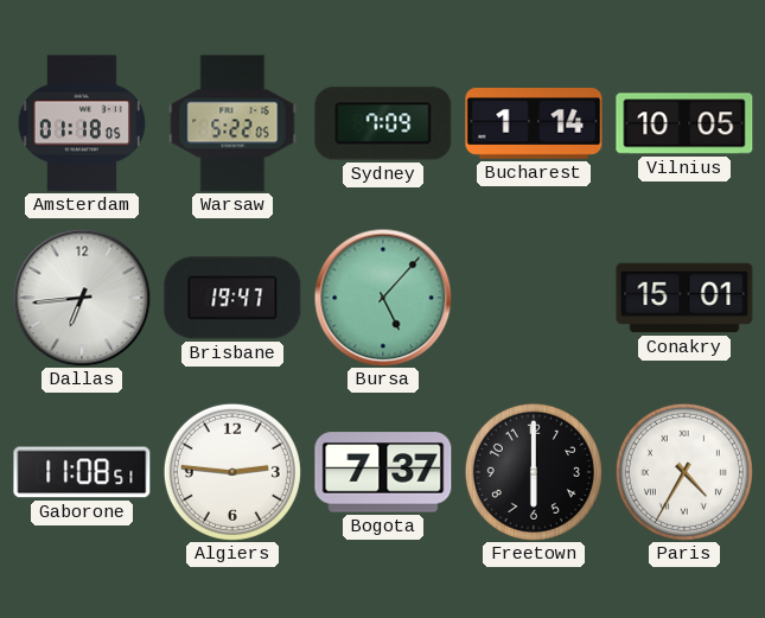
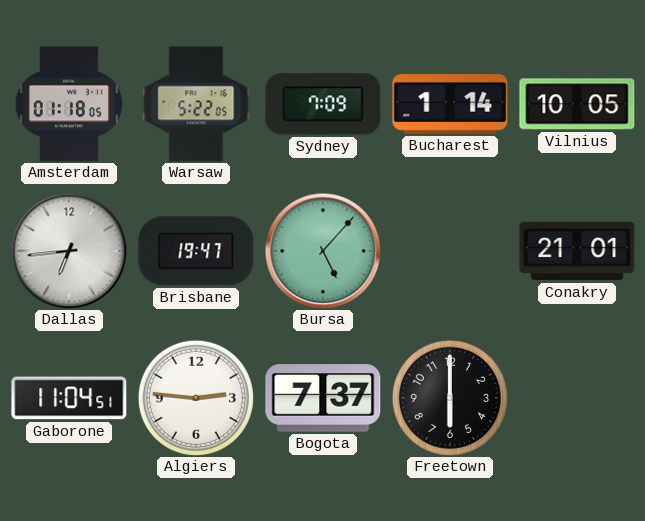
Conakry: 15:01 -> 21:01
Gaborone: 11:08 -> 11:04
Paris: 4:35 -> none
